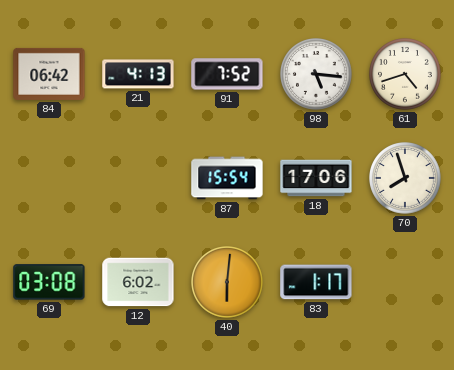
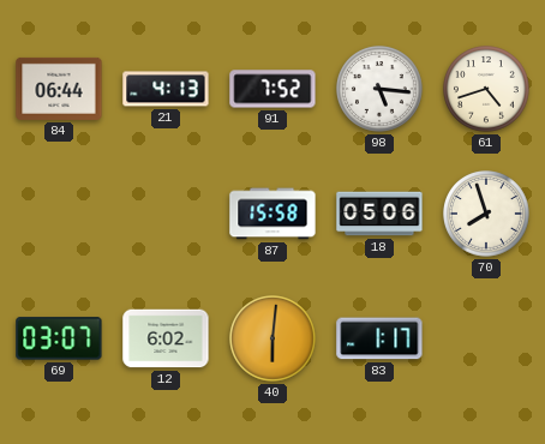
84: 06:42 -> 06:44
87: 15:54 -> 15:58
18: 17:06 -> 05:06
69: 03:08 -> 03:07
